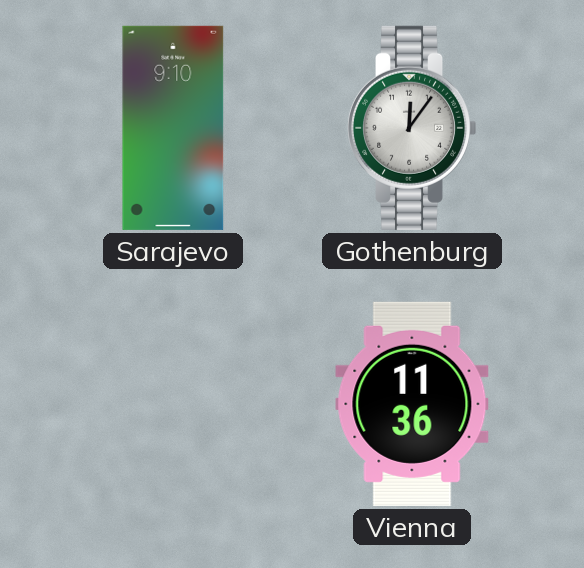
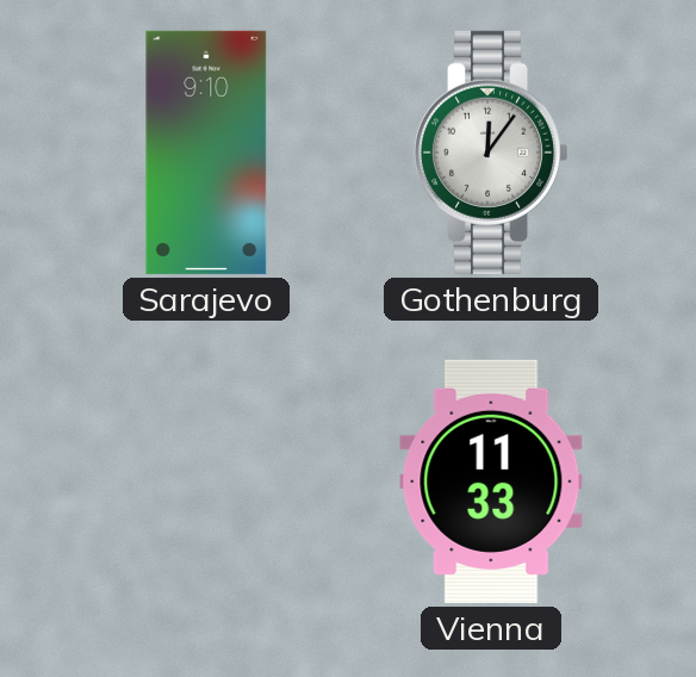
Vienna: 11:36 -> 11:33
